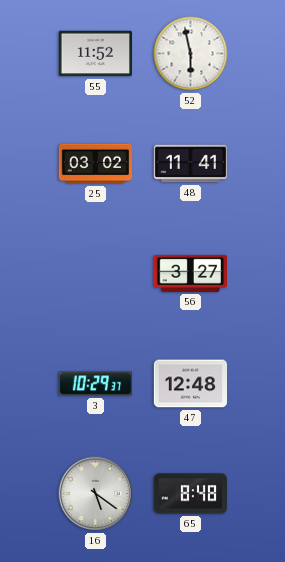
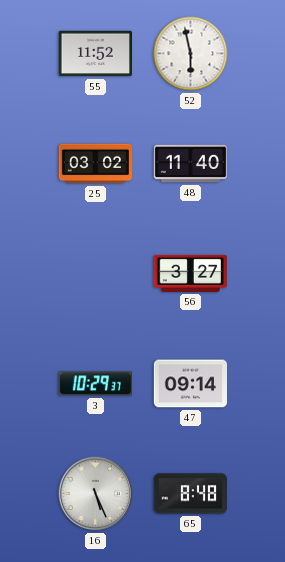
48: 11:41 -> 11:40
47: 12:48 -> 09:14
16: 5:21 -> 5:26
